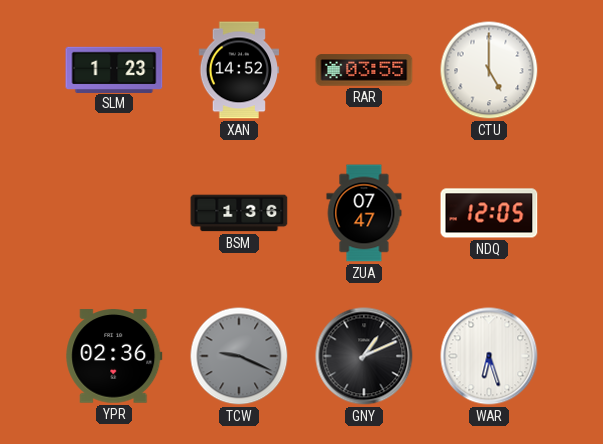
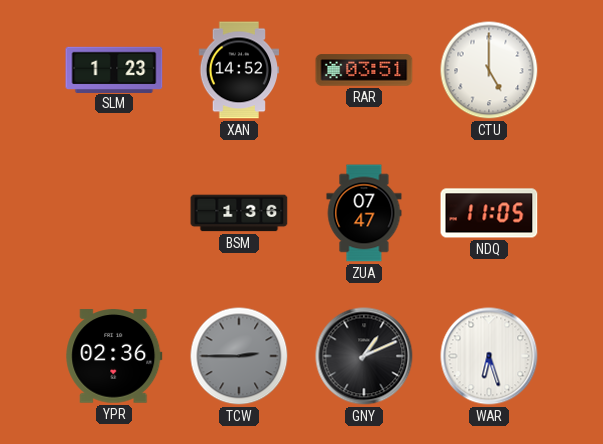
RAR: 03:55 -> 03:51
NDQ: 12:05 -> 11:05
TCW: 9:19 -> 2:45
